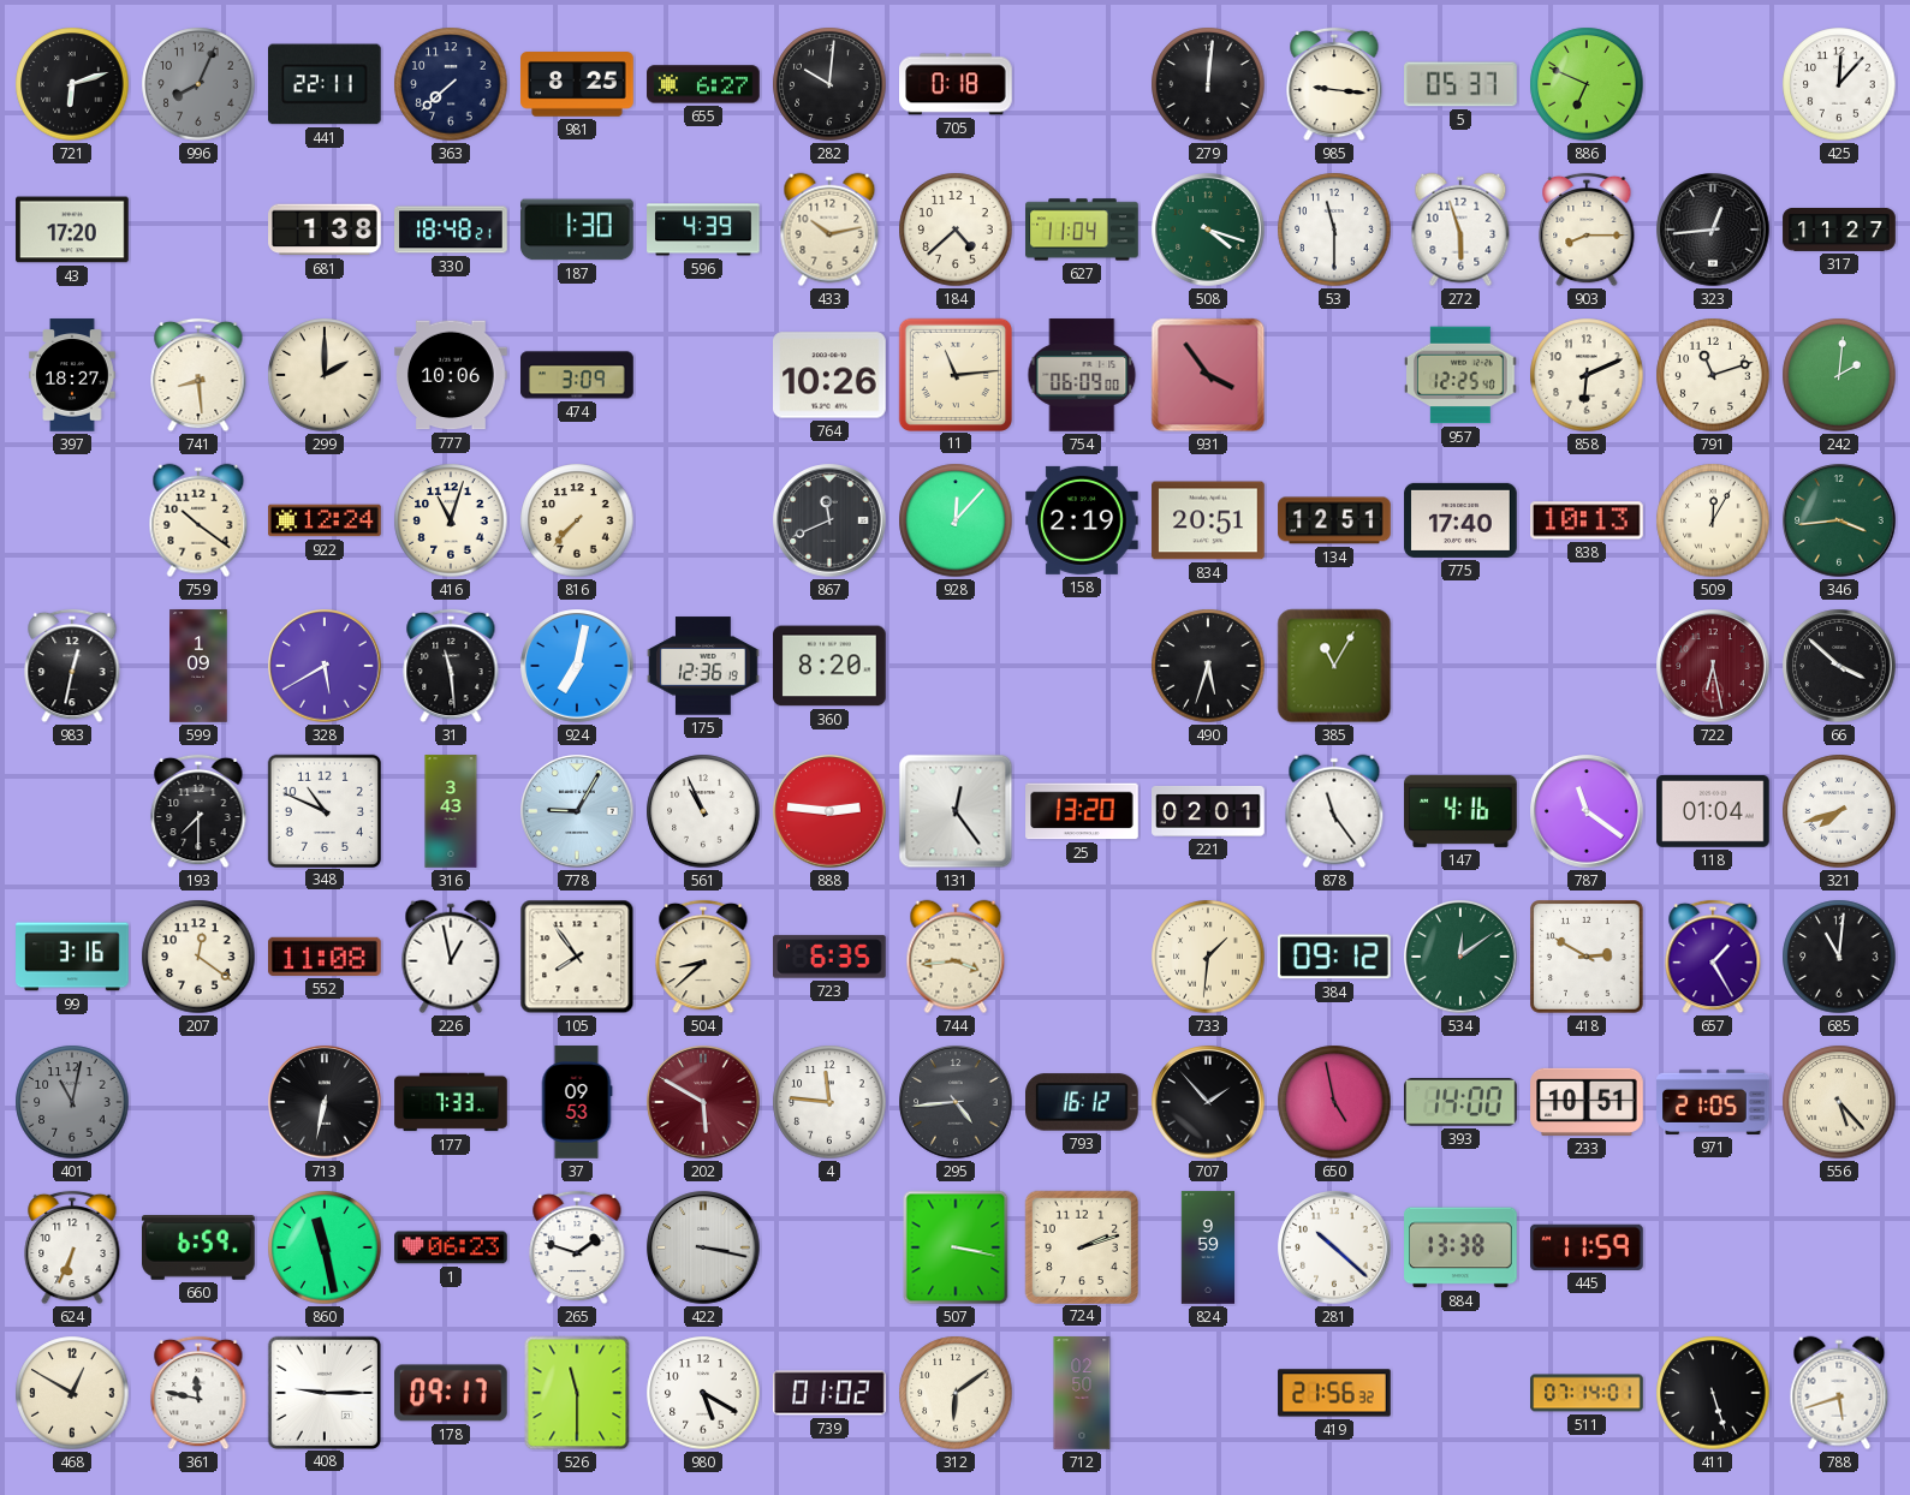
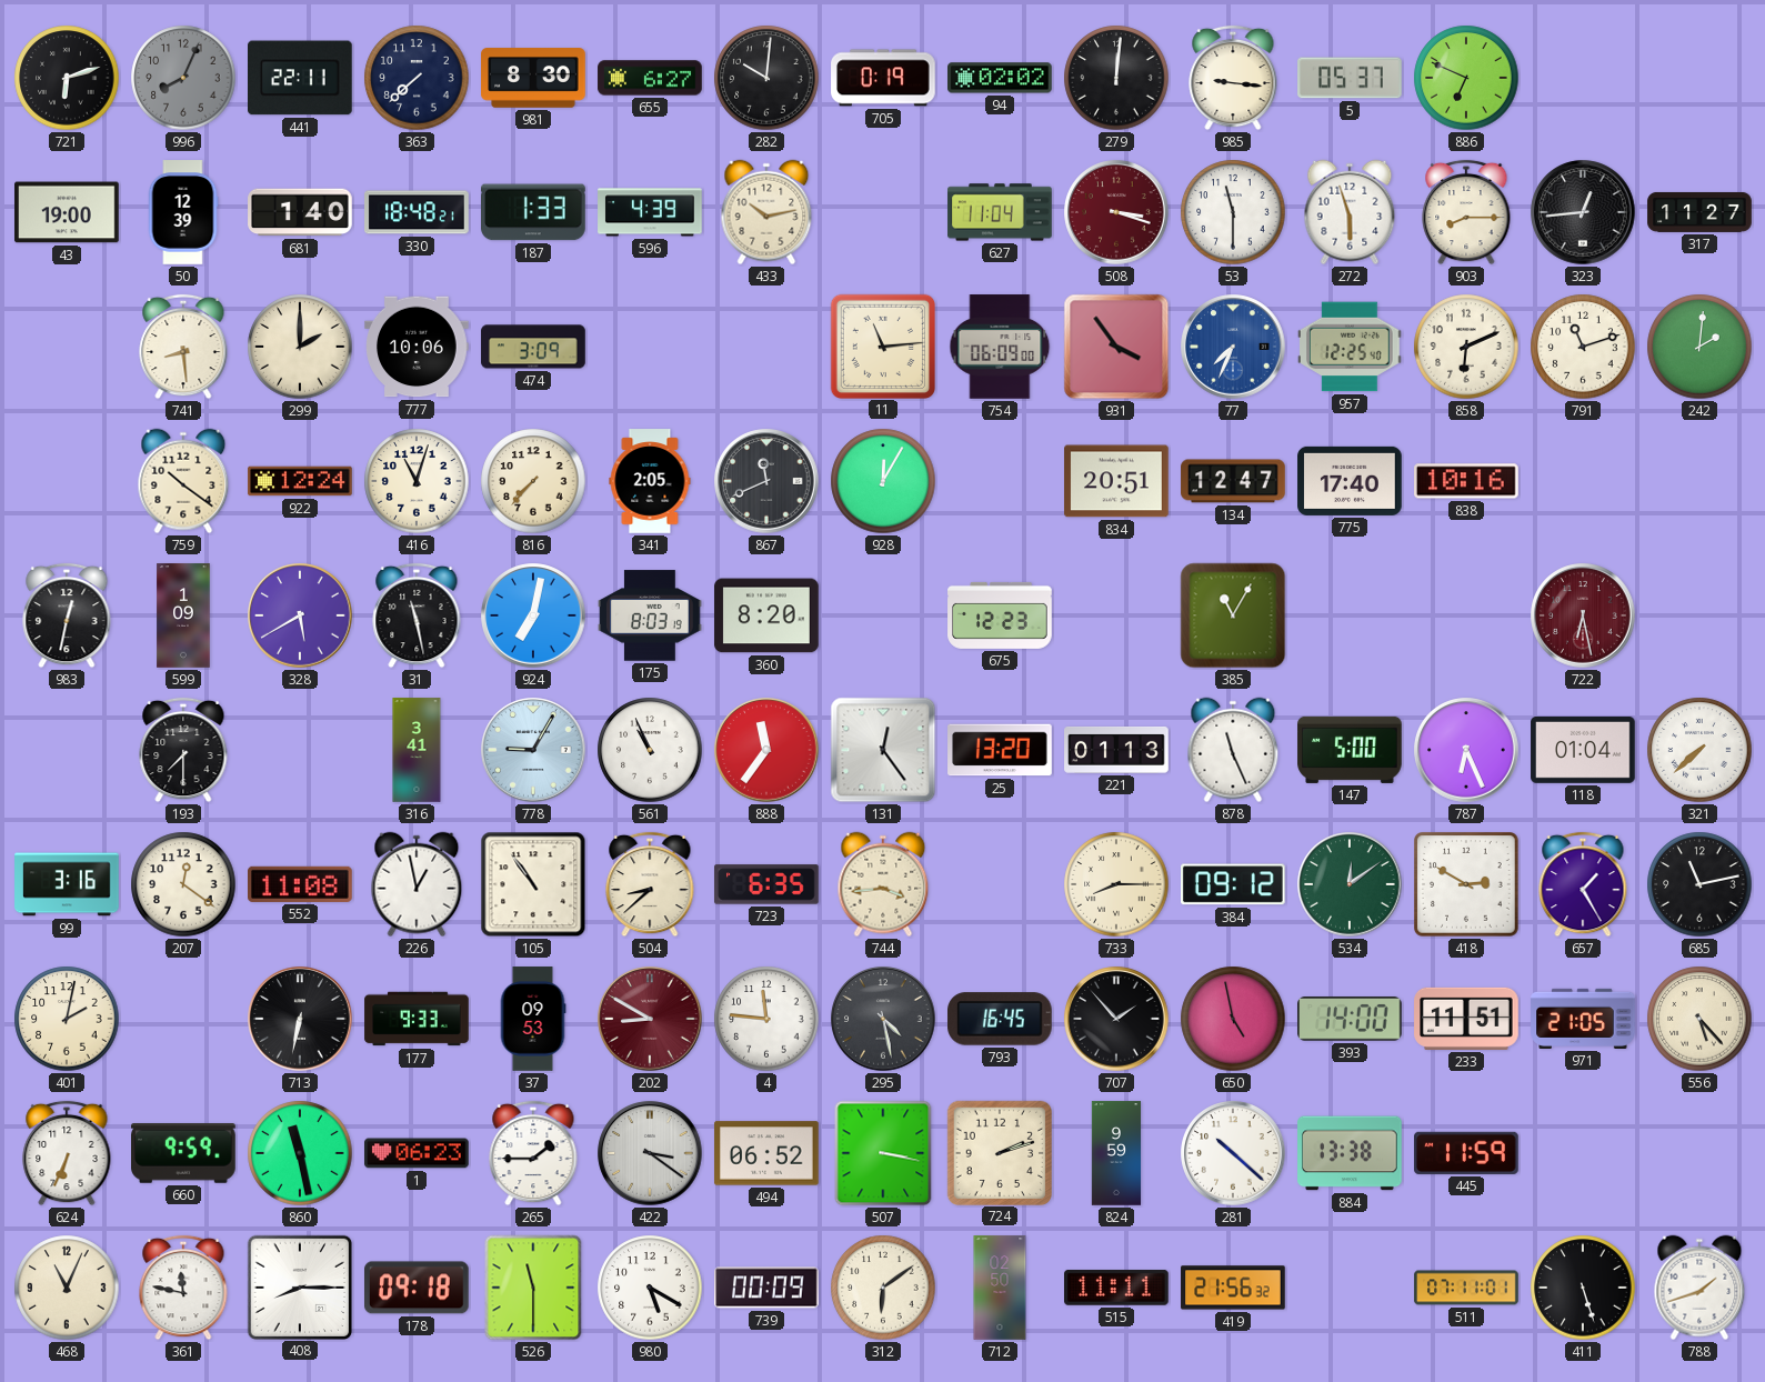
981: 8:25 -> 8:30
705: 0:18 -> 0:19
94: none -> 02:02
425: 12:07 -> none
43: 17:20 -> 19:00
50: none -> 12:39
681: 1:38 -> 1:40
187: 1:30 -> 1:33
184: 4:38 -> none
508: 4:18 -> 3:18
508 dial: green -> burgundy
397: 18:27 -> none
764: 10:26 -> none
77: none -> 7:34
341: none -> 2:05
928: 12:07 -> 12:05
158: 2:19 -> none
134: 12:51 -> 12:47
838: 10:13 -> 10:16
509: 12:05 -> none
346: 3:44 -> none
31: 11:29 -> 11:28
175: 12:36 -> 8:03
675: none -> 12:23
490: 5:33 -> none
66: 3:52 -> none
348: 10:49 -> none
316: 3:43 -> 3:41
888: 2:46 -> 11:36
221: 02:01 -> 01:13
878: 11:24 -> 11:26
147: 4:16 -> 5:00
787: 11:21 -> 6:26
321: 7:42 -> 7:38
105: 7:54 -> 10:54
733: 1:31 -> 8:15
685: 11:01 -> 11:13
401: 11:02 -> 2:02
401 dial: grey -> cream
177: 7:33 -> 9:33
202: 5:50 -> 8:50
295: 4:44 -> 4:28
793: 16:12 -> 16:45
233: 10:51 -> 11:51
660: 6:59 -> 9:59
265: 1:48 -> 1:45
422: 3:17 -> 3:21
494: none -> 06:52
468: 12:50 -> 11:04
408: 9:15 -> 8:15
178: 09:17 -> 09:18
739: 01:02 -> 00:09
515: none -> 11:11
511: 07:14 -> 07:11
788: 5:42 -> 1:42
